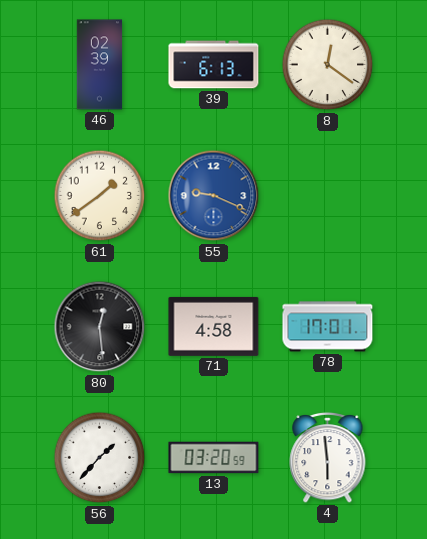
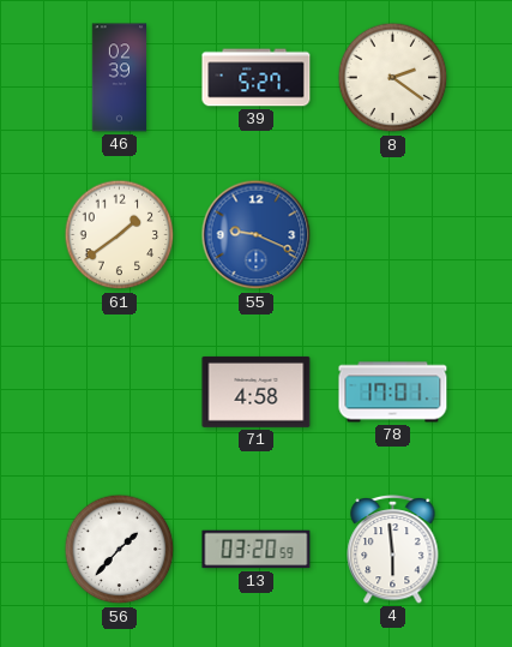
39: 6:13 -> 5:27
8: 12:21 -> 2:21
80: 12:29 -> none
